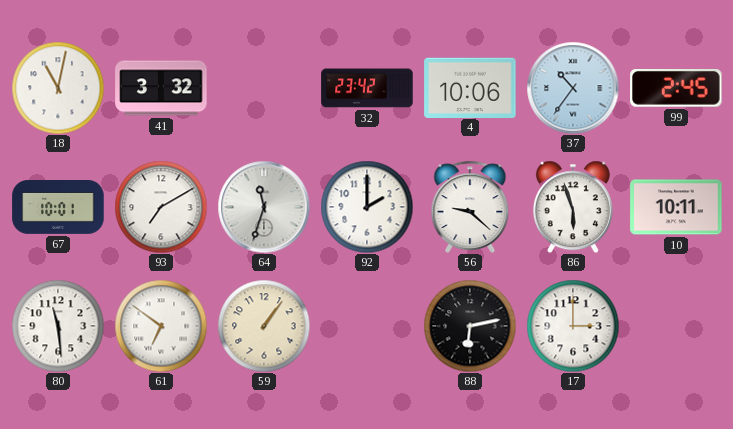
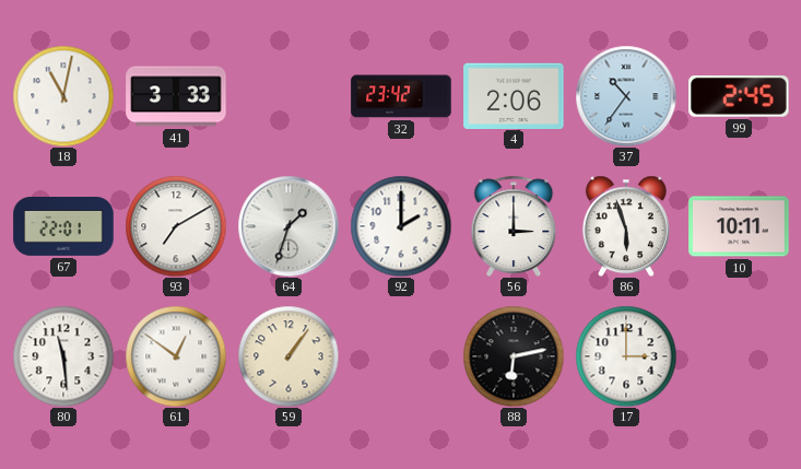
41: 3:32 -> 3:33
4: 10:06 -> 2:06
67: 10:01 -> 22:01
64: 11:33 -> 1:33
56: 9:22 -> 3:00
61: 6:51 -> 12:51
